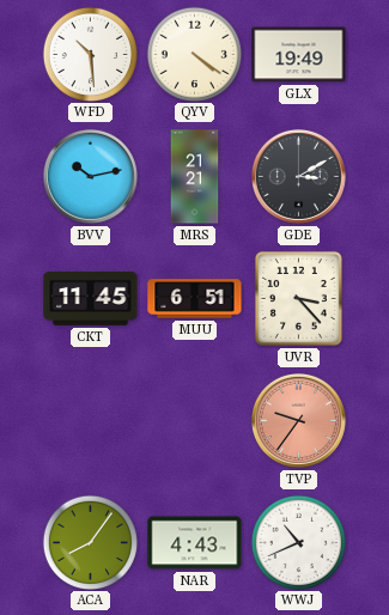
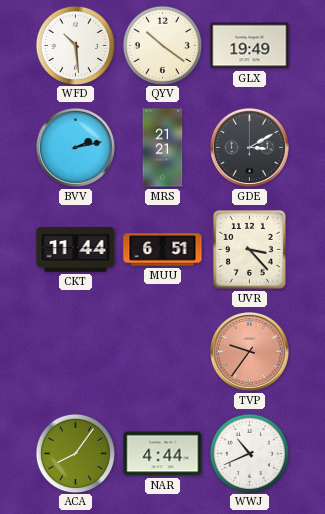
QYV: 4:21 -> 10:21
BVV: 10:13 -> 2:13
CKT: 11:45 -> 11:44
NAR: 4:43 -> 4:44
